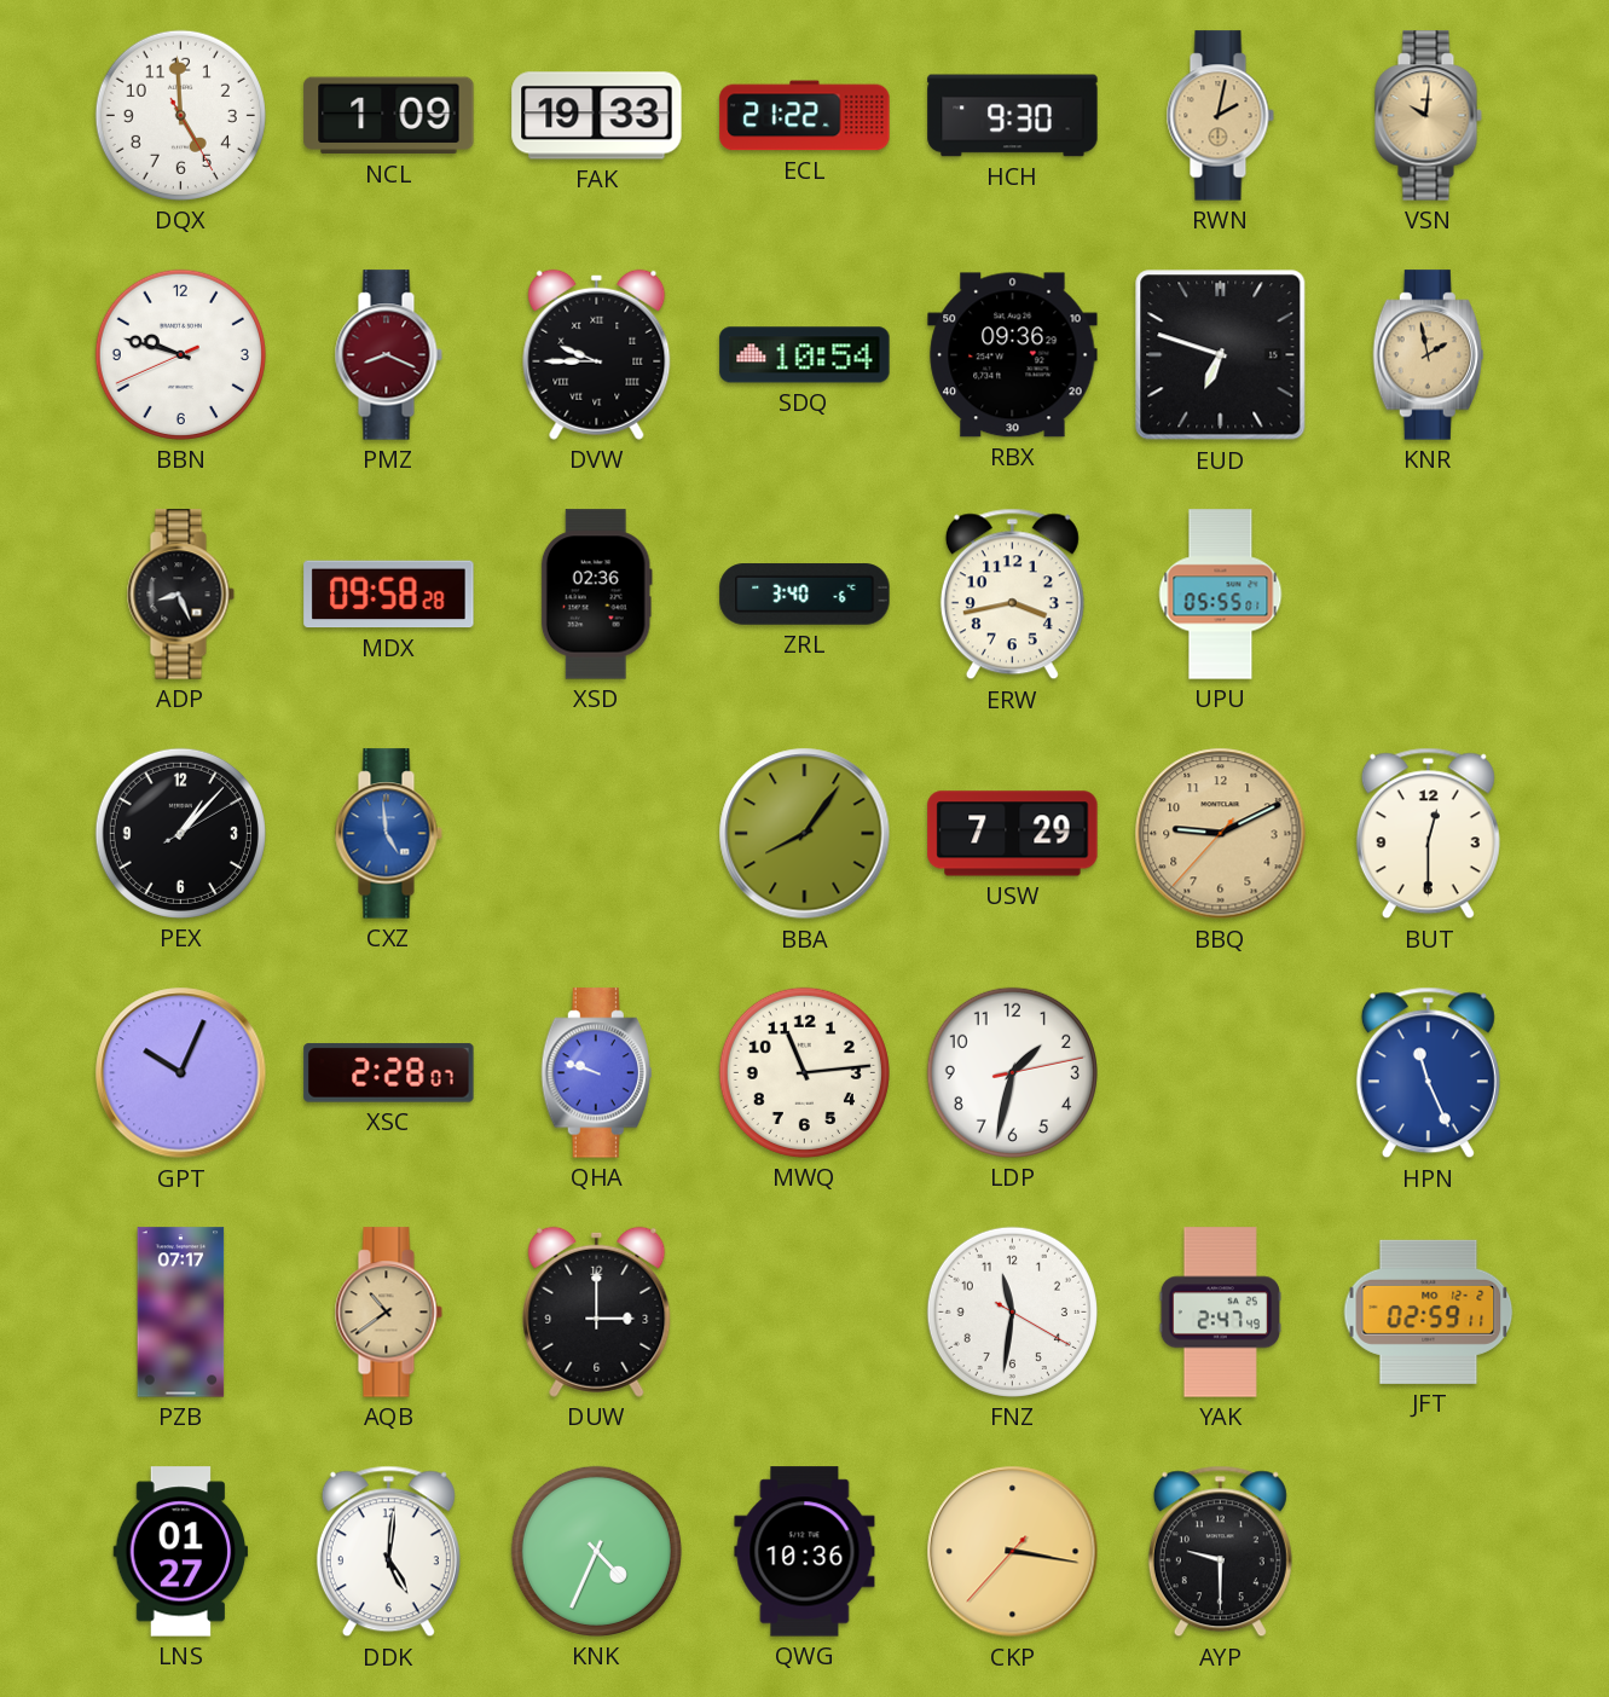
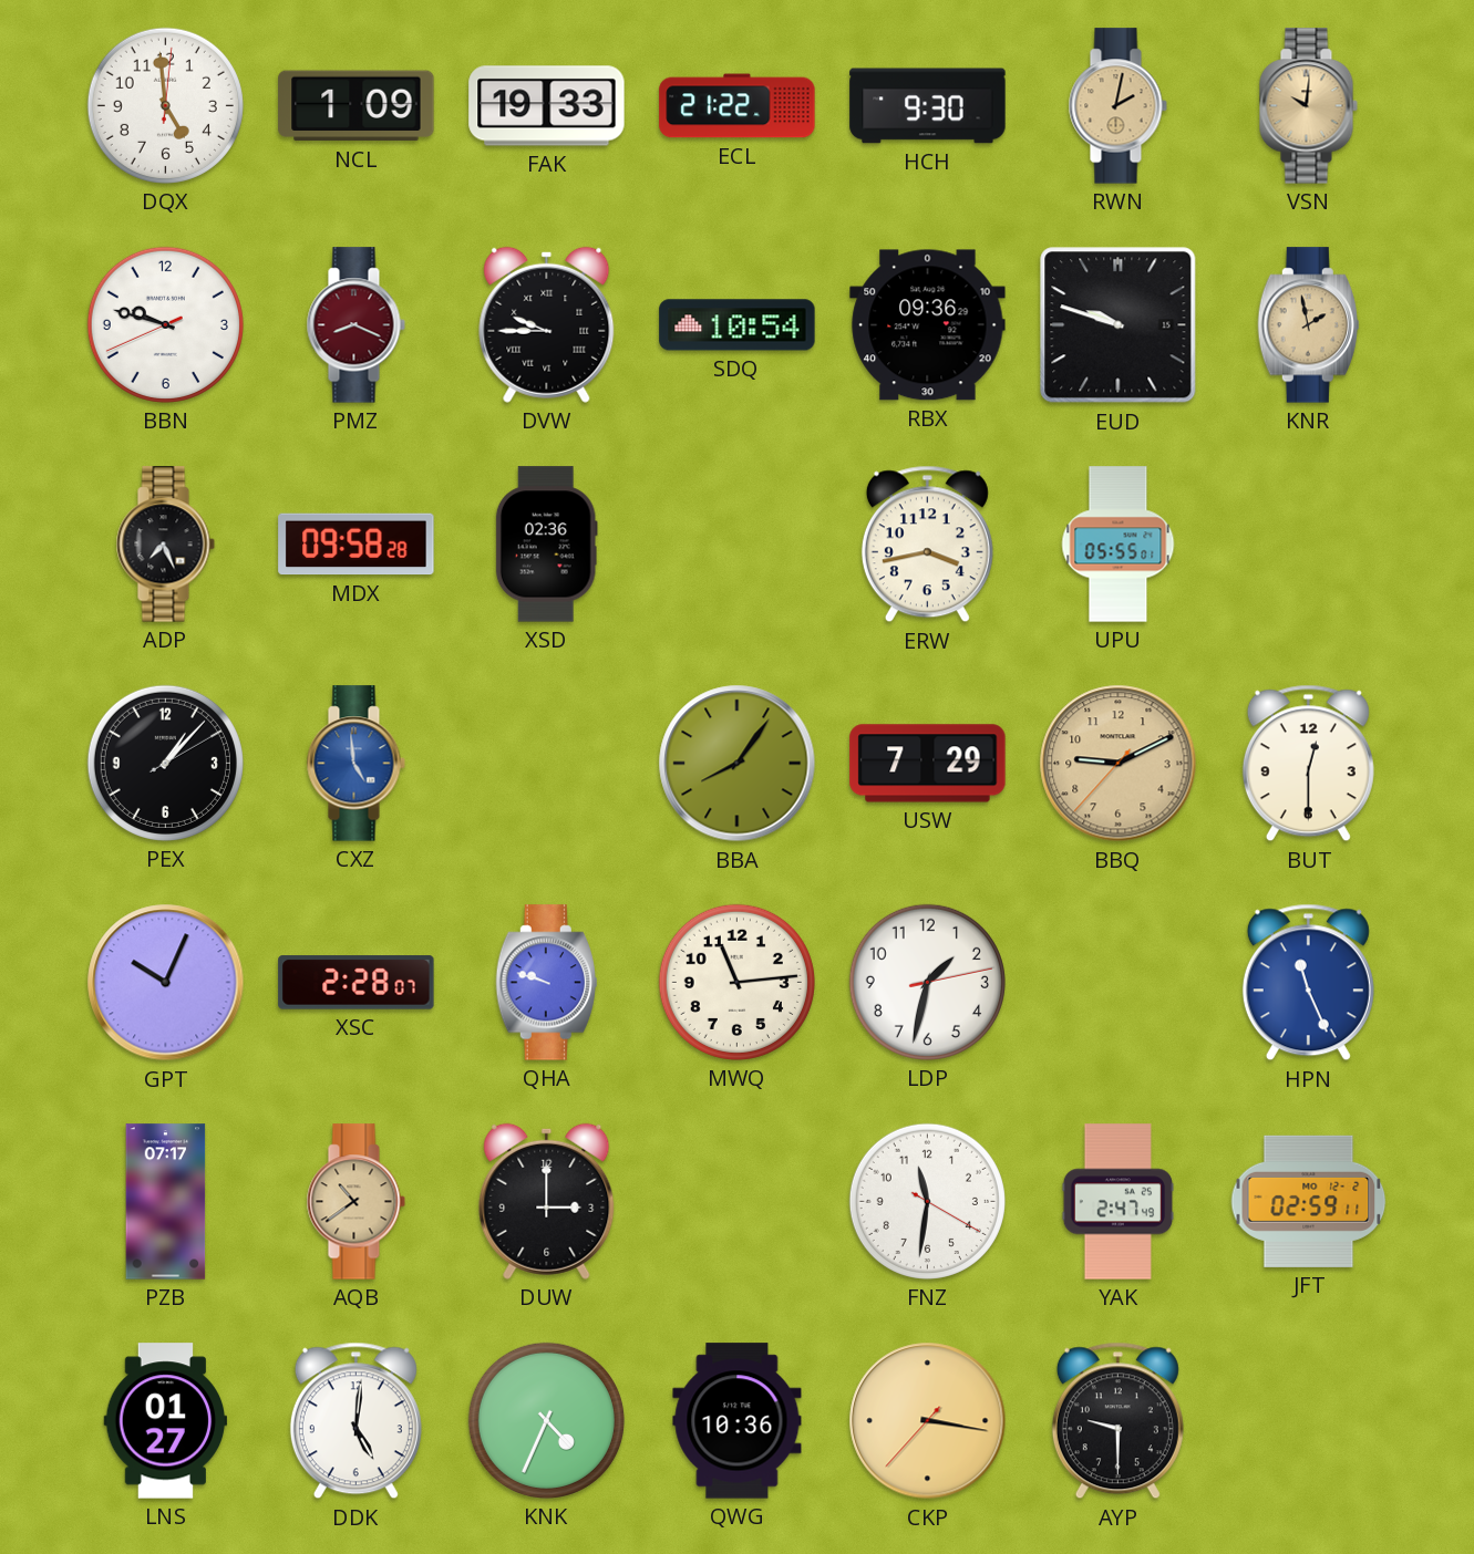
DQX: 4:59:25 -> 4:59:01
EUD: 6:48 -> 9:48
ADP: 8:26 -> 7:26
ZRL: 3:40 -> none
